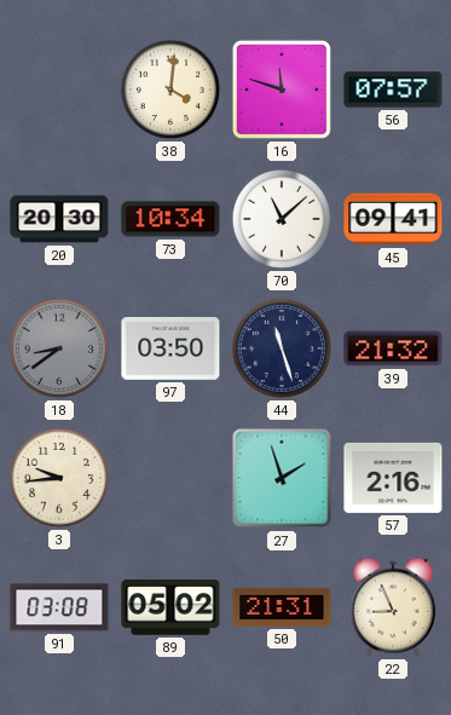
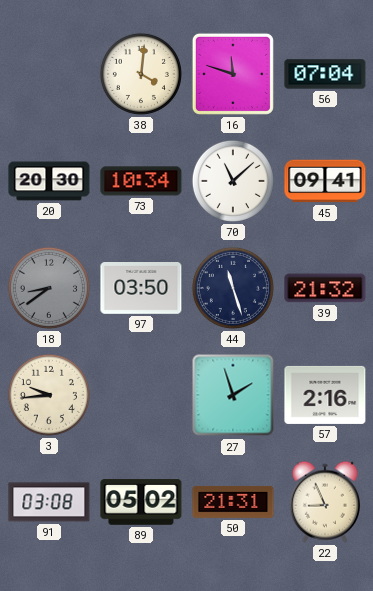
56: 07:57 -> 07:04
